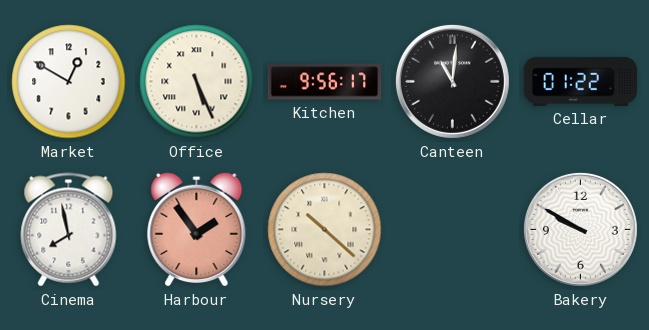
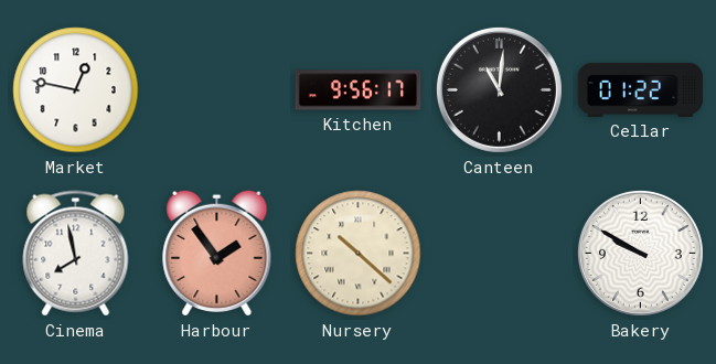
Market: 12:50 -> 12:47
Office: 5:26 -> none
